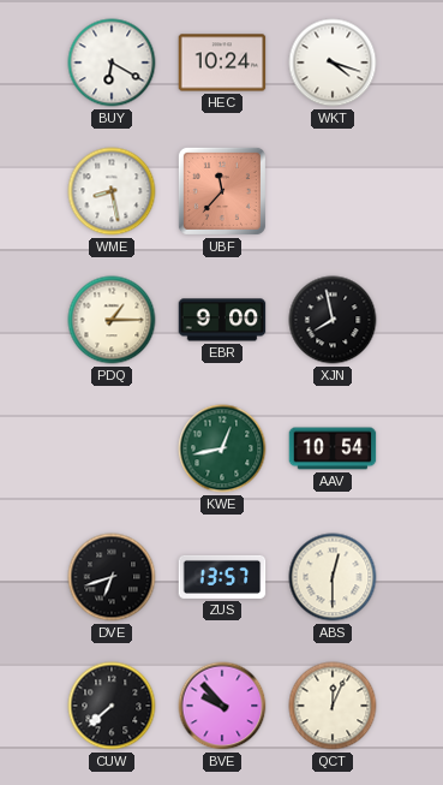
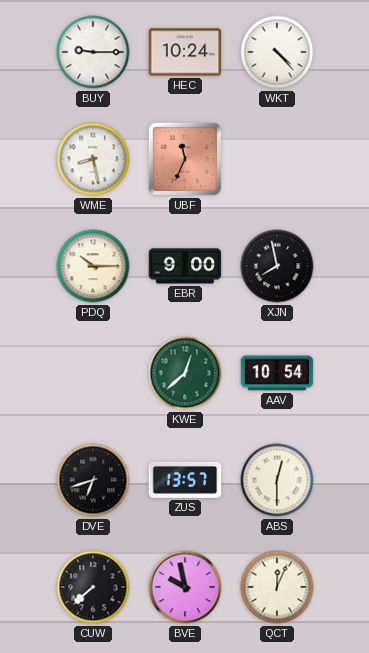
BUY: 6:20 -> 9:15
WKT: 4:18 -> 4:23
UBF: 11:37 -> 11:34
PDQ: 1:15 -> 10:15
KWE: 12:43 -> 12:38
BVE: 9:53 -> 9:58
